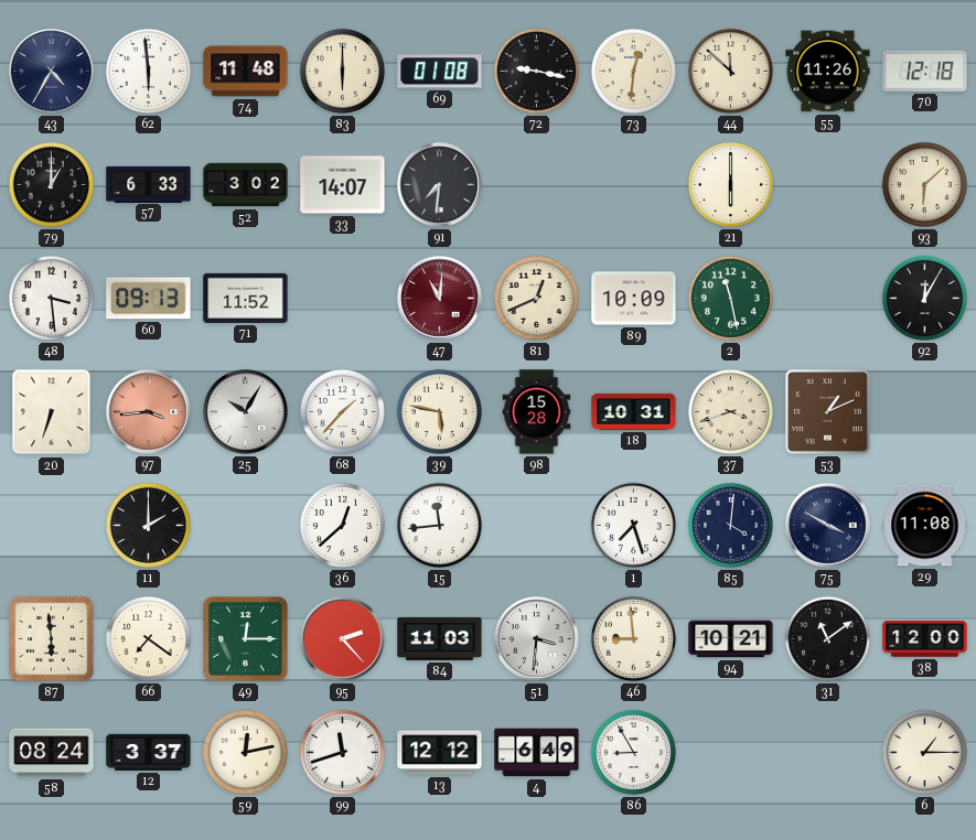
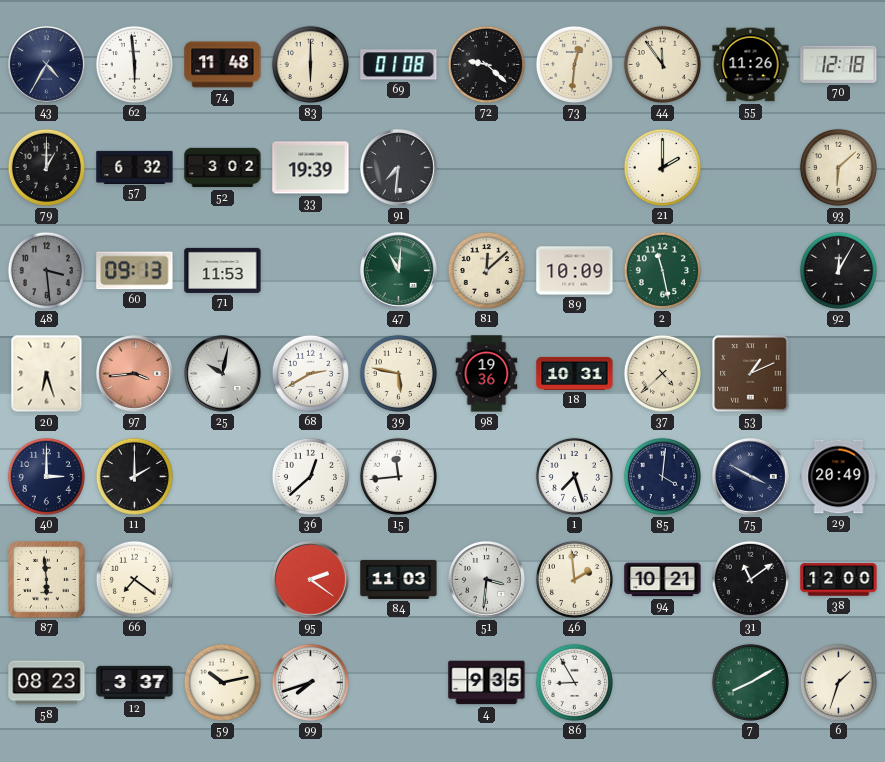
72: 9:17 -> 9:22
44: 11:52 -> 11:54
57: 6:33 -> 6:32
33: 14:07 -> 19:39
21: 6:00 -> 2:00
48 dial: white -> grey
71: 11:52 -> 11:53
47 dial: burgundy -> green
81: 12:41 -> 12:08
20: 6:33 -> 6:27
25: 10:05 -> 10:02
68: 1:37 -> 2:40
98: 15:28 -> 19:36
37: 3:42 -> 4:38
40: none -> 3:00
29: 11:08 -> 20:49
49: 12:15 -> none
95: 2:23 -> 2:21
46: 8:59 -> 1:59
58: 08:24 -> 08:23
59: 12:13 -> 10:13
99: 11:42 -> 7:42
13: 12:12 -> none
4: 6:49 -> 9:35
7: none -> 8:10
6: 1:15 -> 1:33
